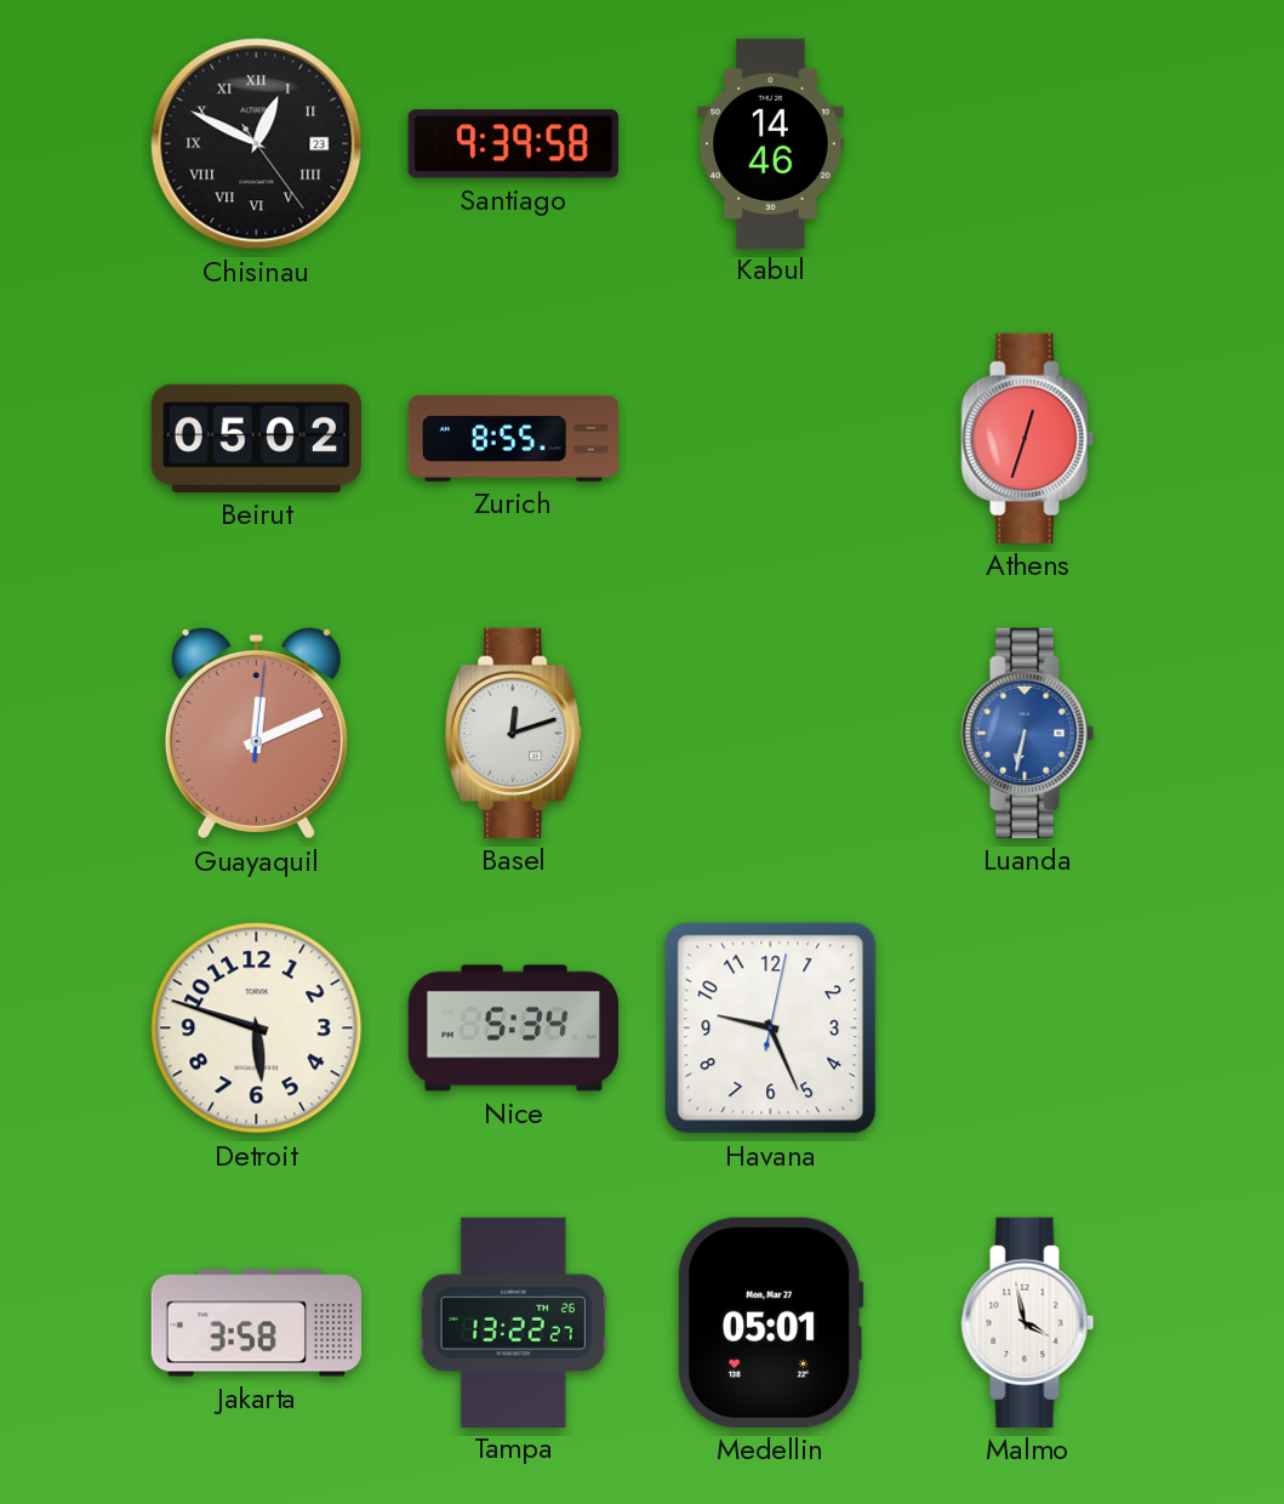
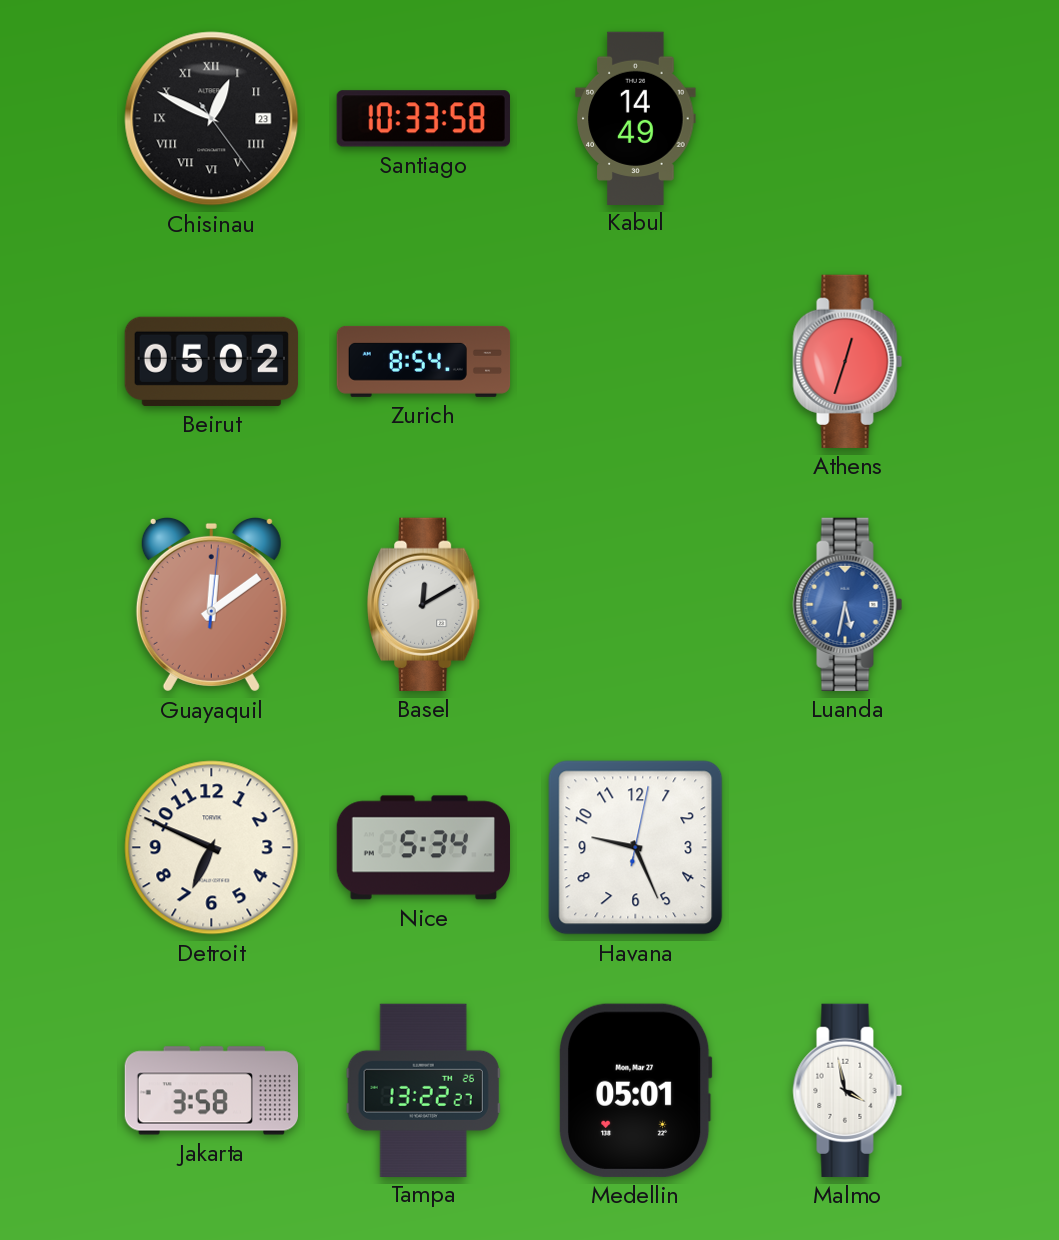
Santiago: 9:39 -> 10:33
Kabul: 14:46 -> 14:49
Zurich: 8:55 -> 8:54
Guayaquil: 12:11 -> 12:09
Basel: 12:12 -> 12:10
Luanda: 6:32 -> 5:32
Detroit: 5:48 -> 6:49
